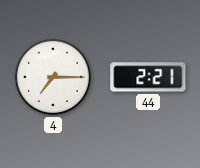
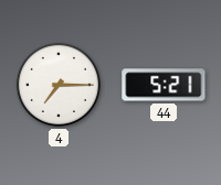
44: 2:21 -> 5:21
